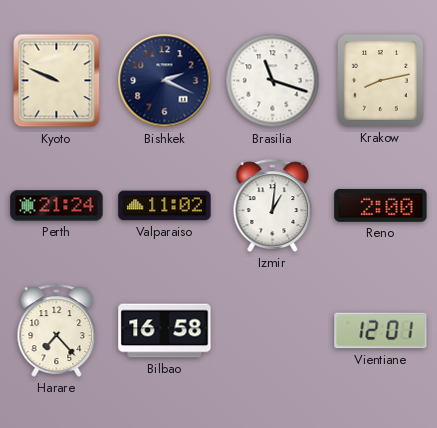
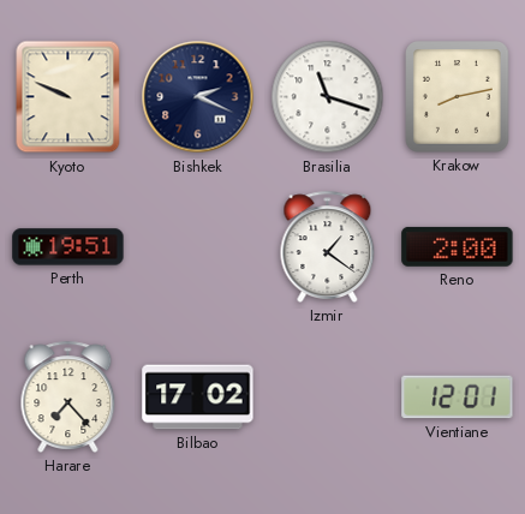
Perth: 21:24 -> 19:51
Valparaiso: 11:02 -> none
Izmir: 1:01 -> 1:21
Bilbao: 16:58 -> 17:02
